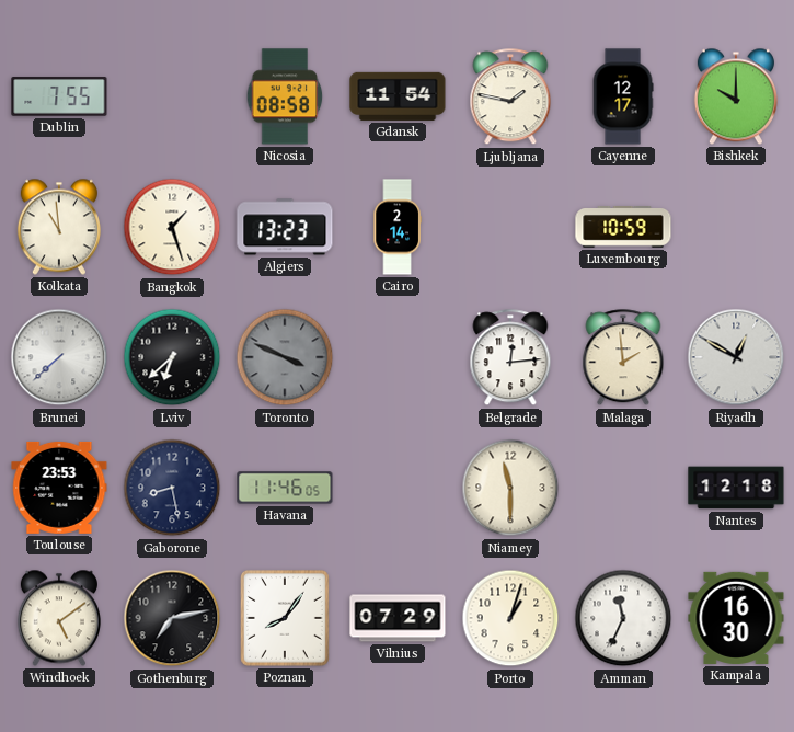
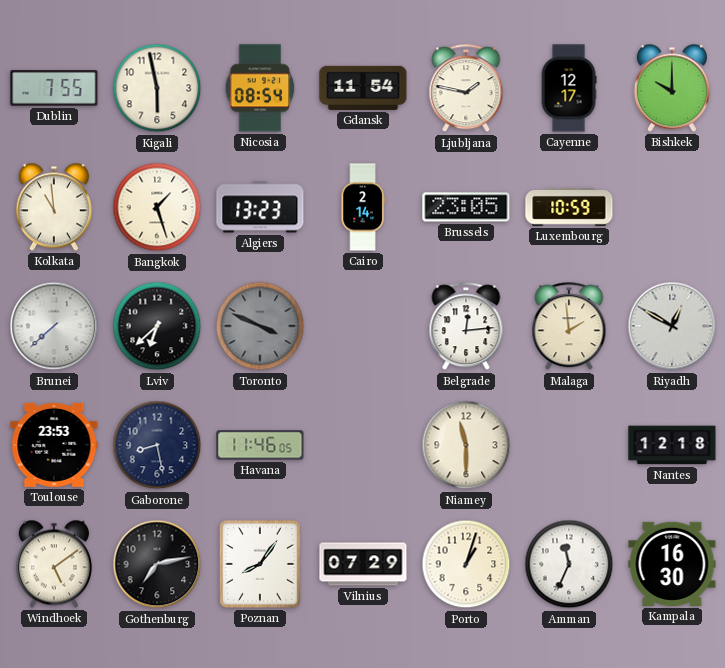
Kigali: none -> 5:58
Nicosia: 08:58 -> 08:54
Brussels: none -> 23:05
